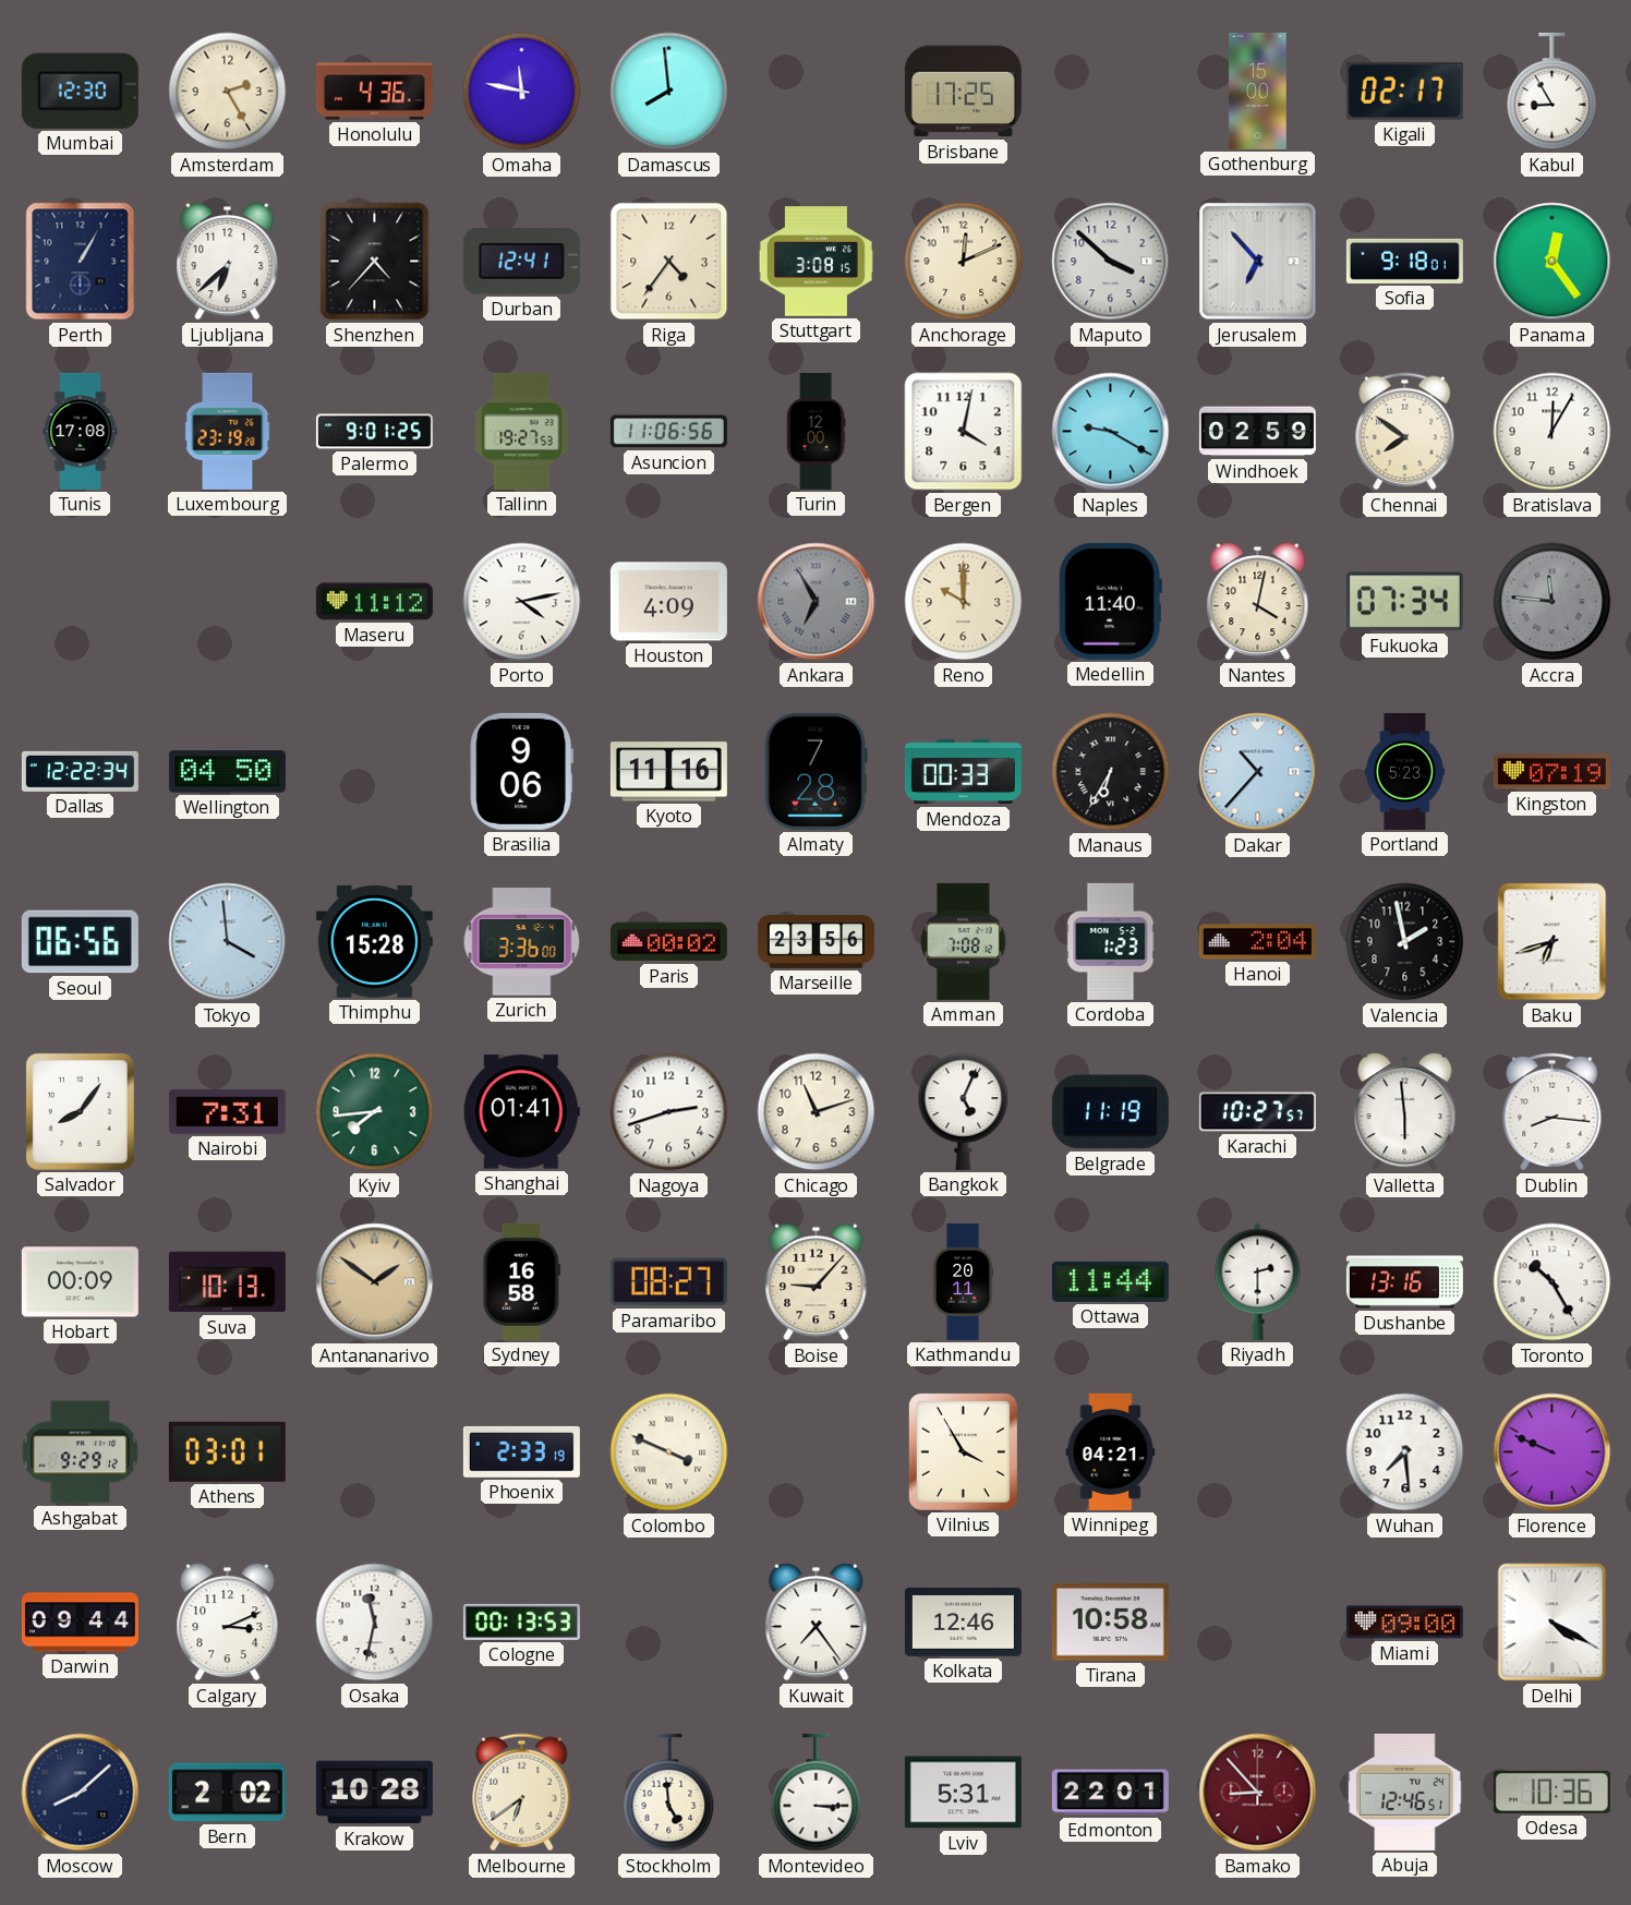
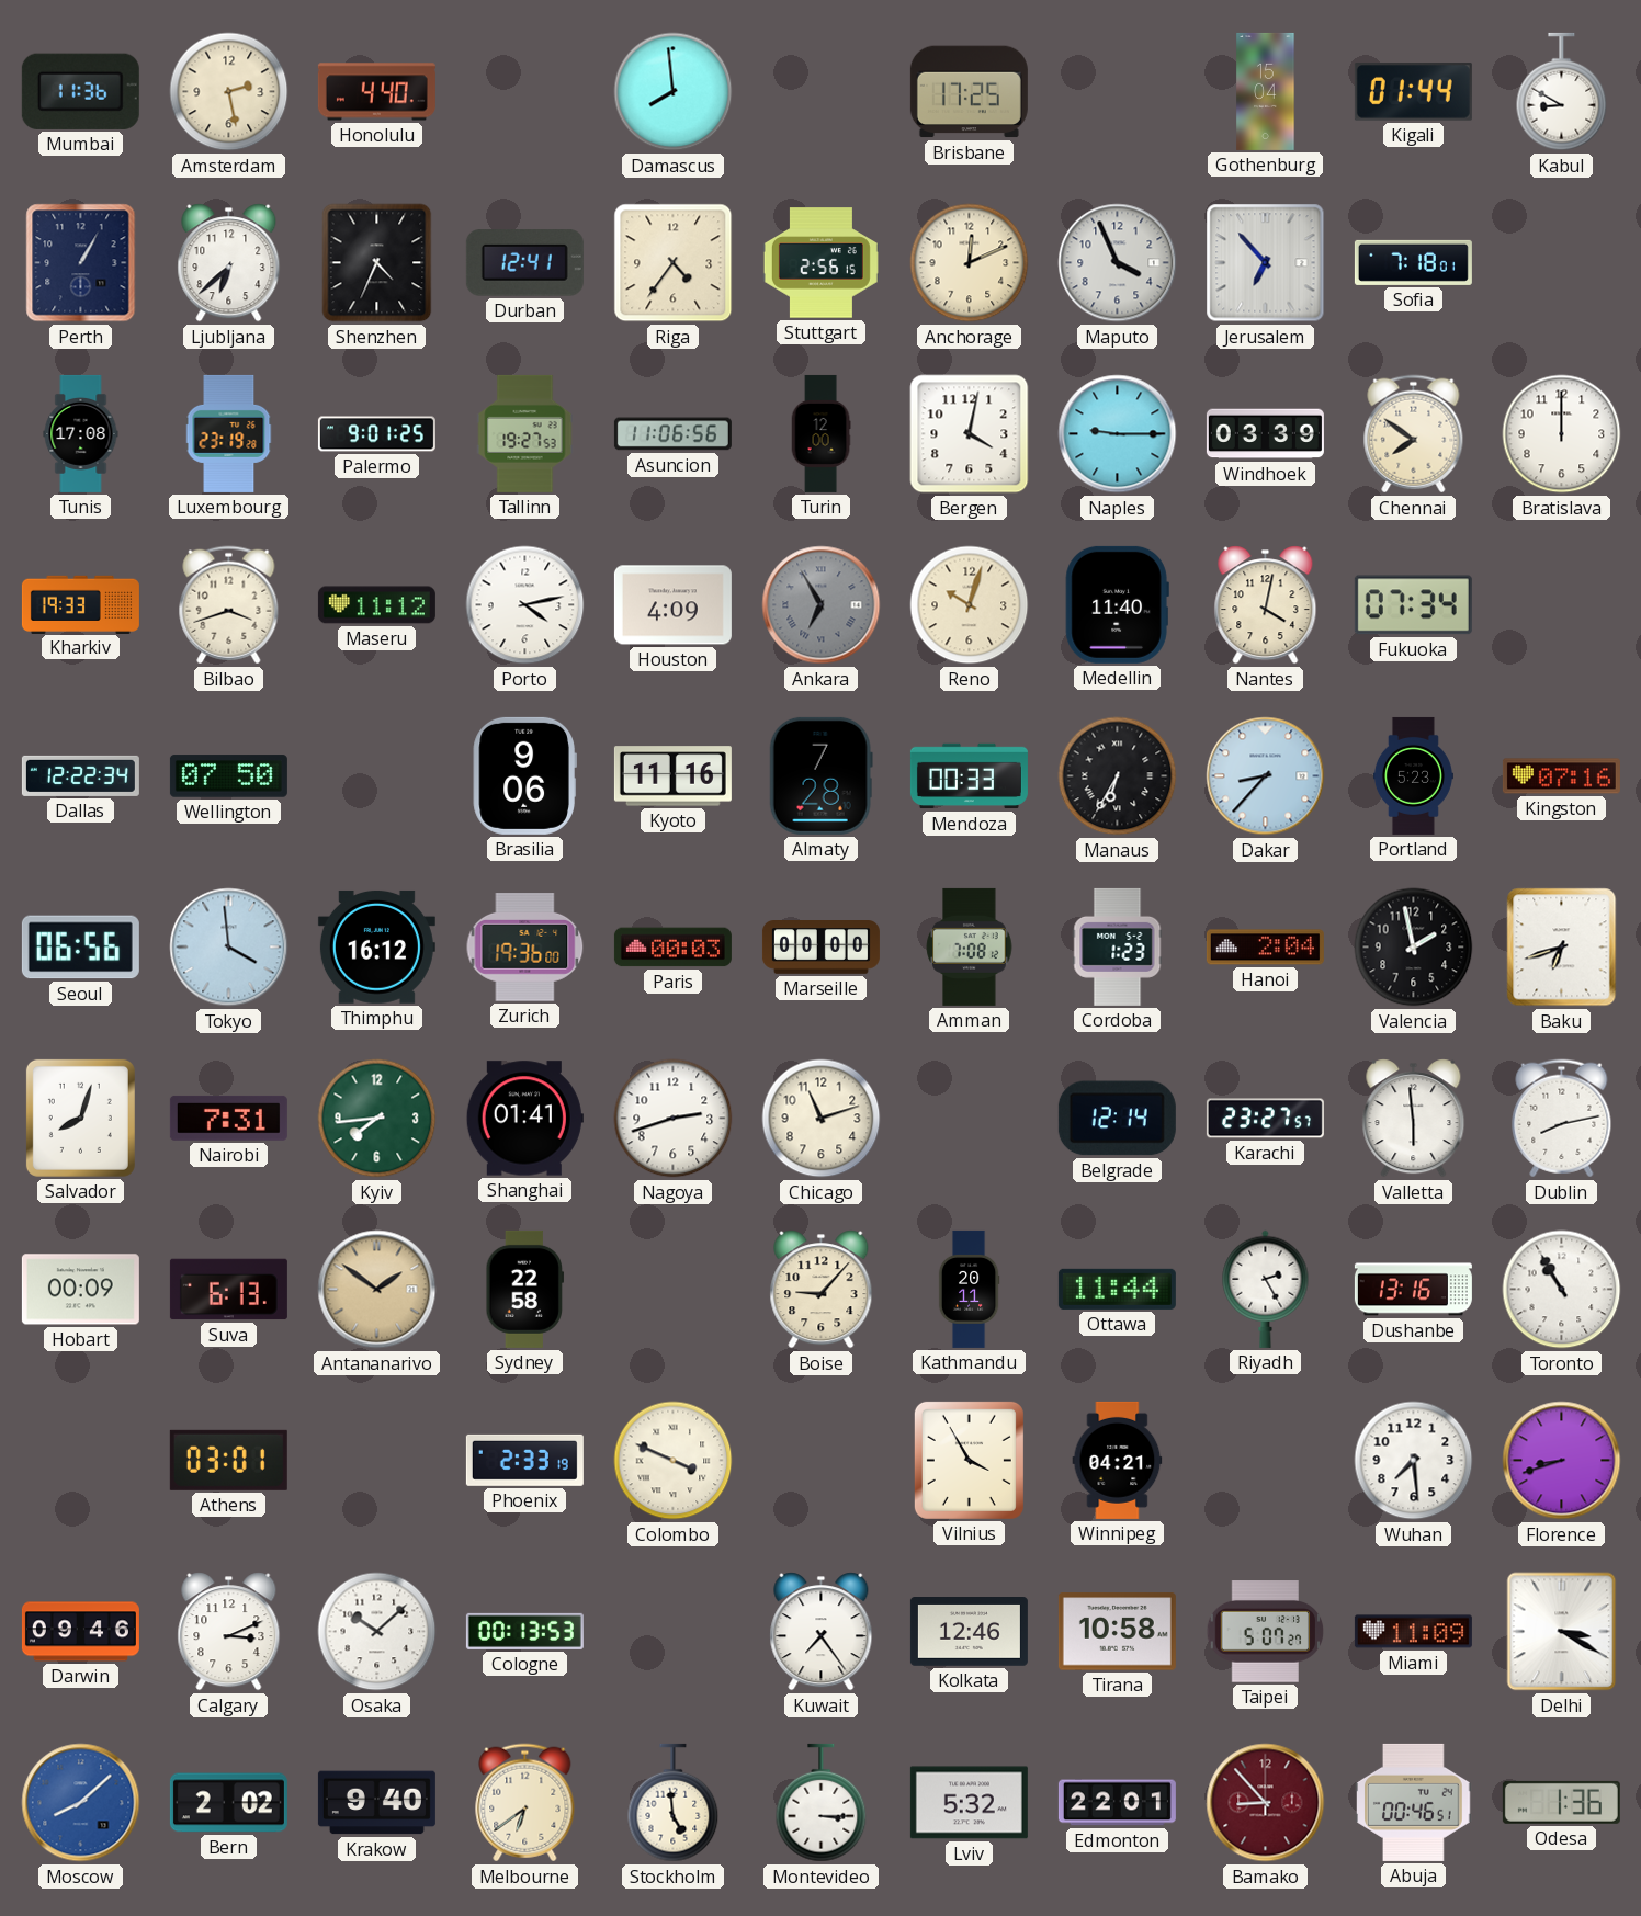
Mumbai: 12:30 -> 11:36
Amsterdam: 2:25 -> 2:28
Honolulu: 4:36 -> 4:40
Omaha: 11:47 -> none
Gothenburg: 15:00 -> 15:04
Kigali: 02:17 -> 01:44
Kabul: 8:55 -> 8:50
Shenzhen: 4:37 -> 4:34
Stuttgart: 3:08 -> 2:56
Maputo: 3:52 -> 3:56
Sofia: 9:18 -> 7:18
Panama: 12:24 -> none
Naples: 9:20 -> 9:15
Windhoek: 02:59 -> 03:39
Bratislava: 12:05 -> 12:00
Kharkiv: none -> 19:33
Bilbao: none -> 3:42
Reno: 10:00 -> 10:03
Accra: 11:46 -> none
Wellington: 04:50 -> 07:50
Dakar: 10:37 -> 8:37
Kingston: 07:19 -> 07:16
Thimphu: 15:28 -> 16:12
Zurich: 3:36 -> 19:36
Paris: 00:02 -> 00:03
Marseille: 23:56 -> 00:00
Salvador: 8:06 -> 8:03
Bangkok: 5:04 -> none
Belgrade: 11:19 -> 12:14
Karachi: 10:27 -> 23:27
Dublin: 8:16 -> 8:13
Suva: 10:13 -> 6:13
Sydney: 16:58 -> 22:58
Paramaribo: 08:27 -> none
Riyadh: 2:30 -> 2:25
Toronto: 10:25 -> 10:55
Ashgabat: 9:29 -> none
Florence: 9:49 -> 8:42
Darwin: 09:44 -> 09:46
Osaka: 11:32 -> 10:08
Taipei: none -> 5:07
Miami: 09:00 -> 11:09
Delhi: 4:20 -> 3:20
Moscow dial: navy -> blue
Krakow: 10:28 -> 9:40
Lviv: 5:31 -> 5:32
Abuja: 12:46 -> 00:46
Odesa: 10:36 -> 1:36
